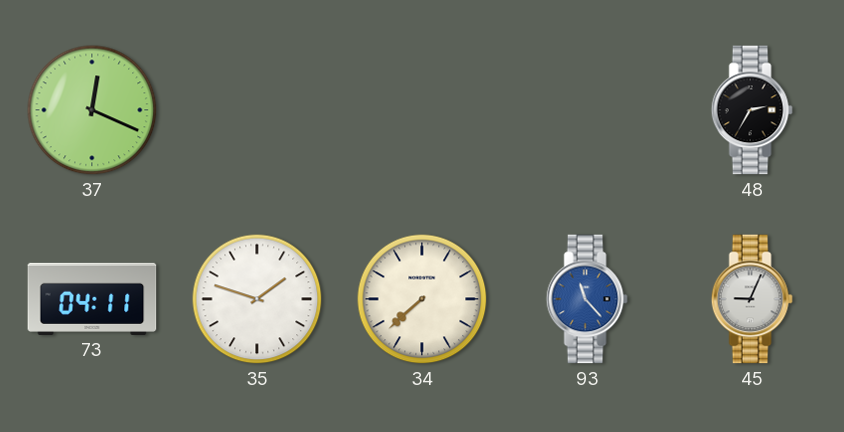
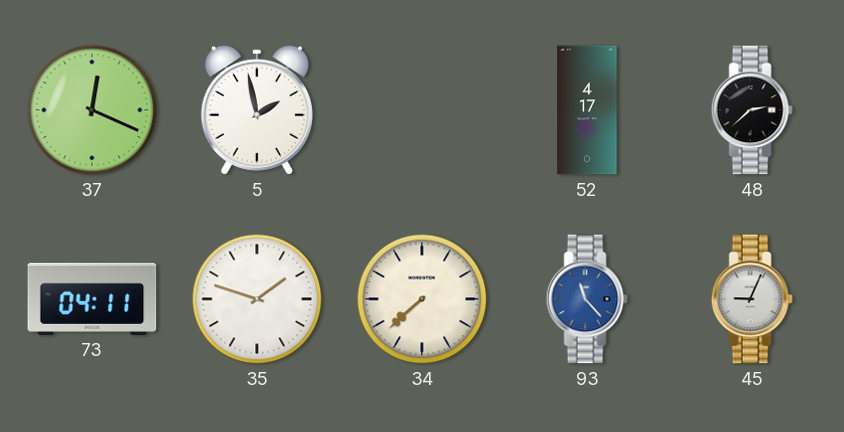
5: none -> 1:58
52: none -> 4:17
48: 2:35 -> 2:38
